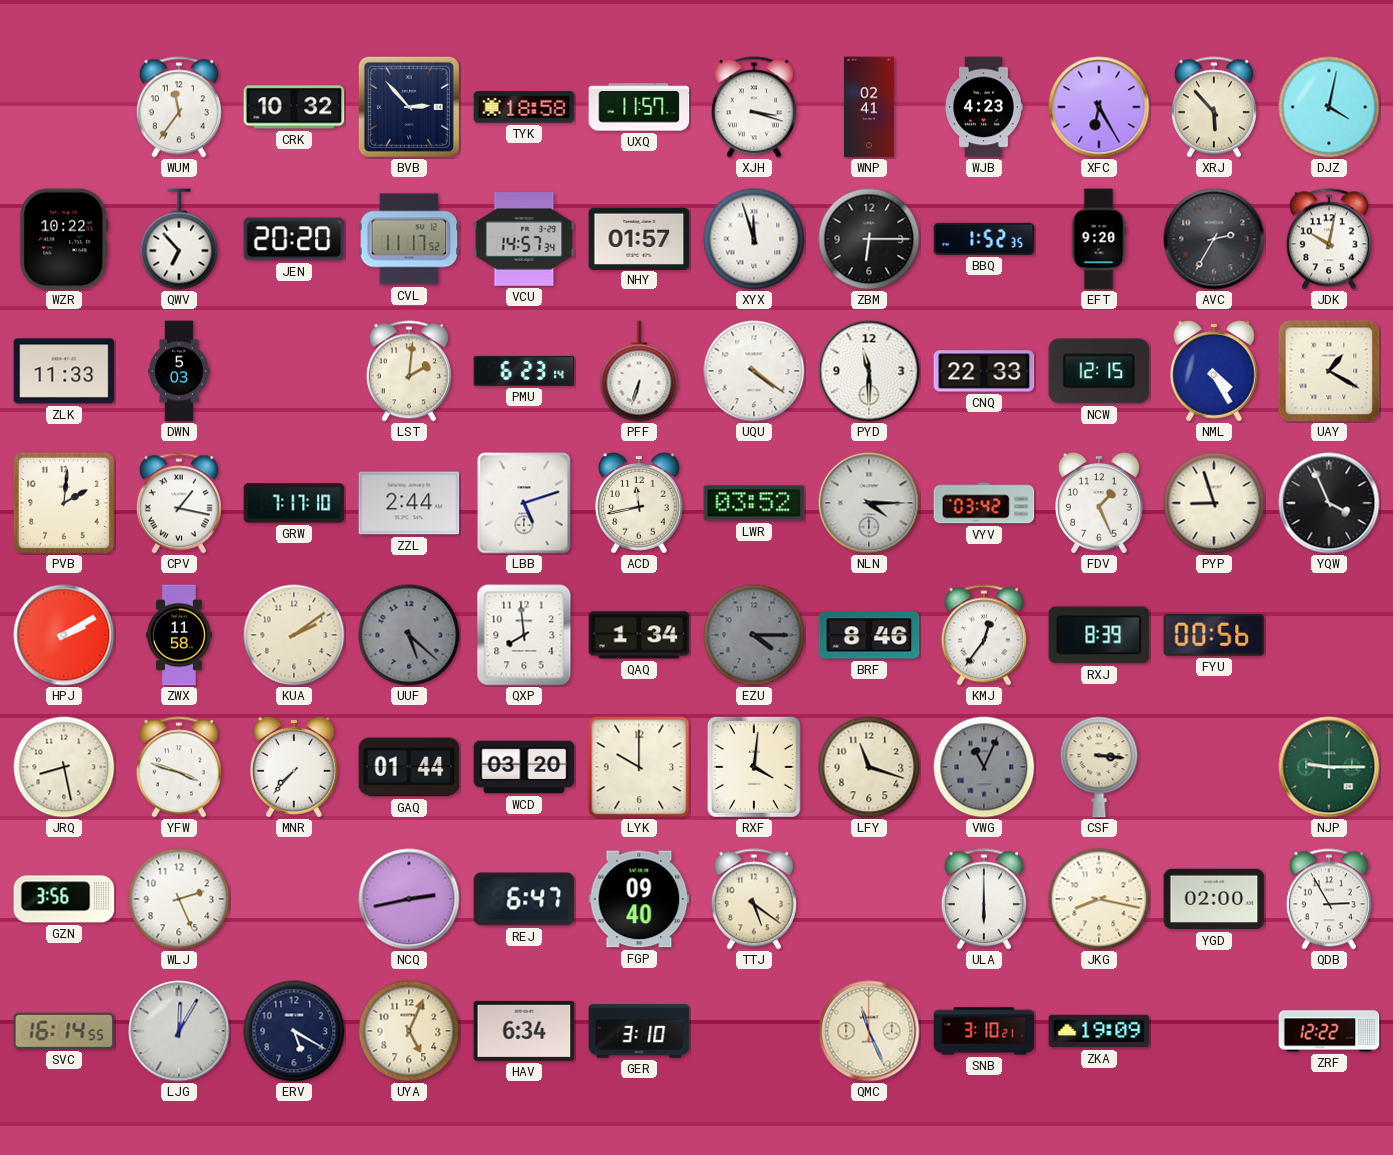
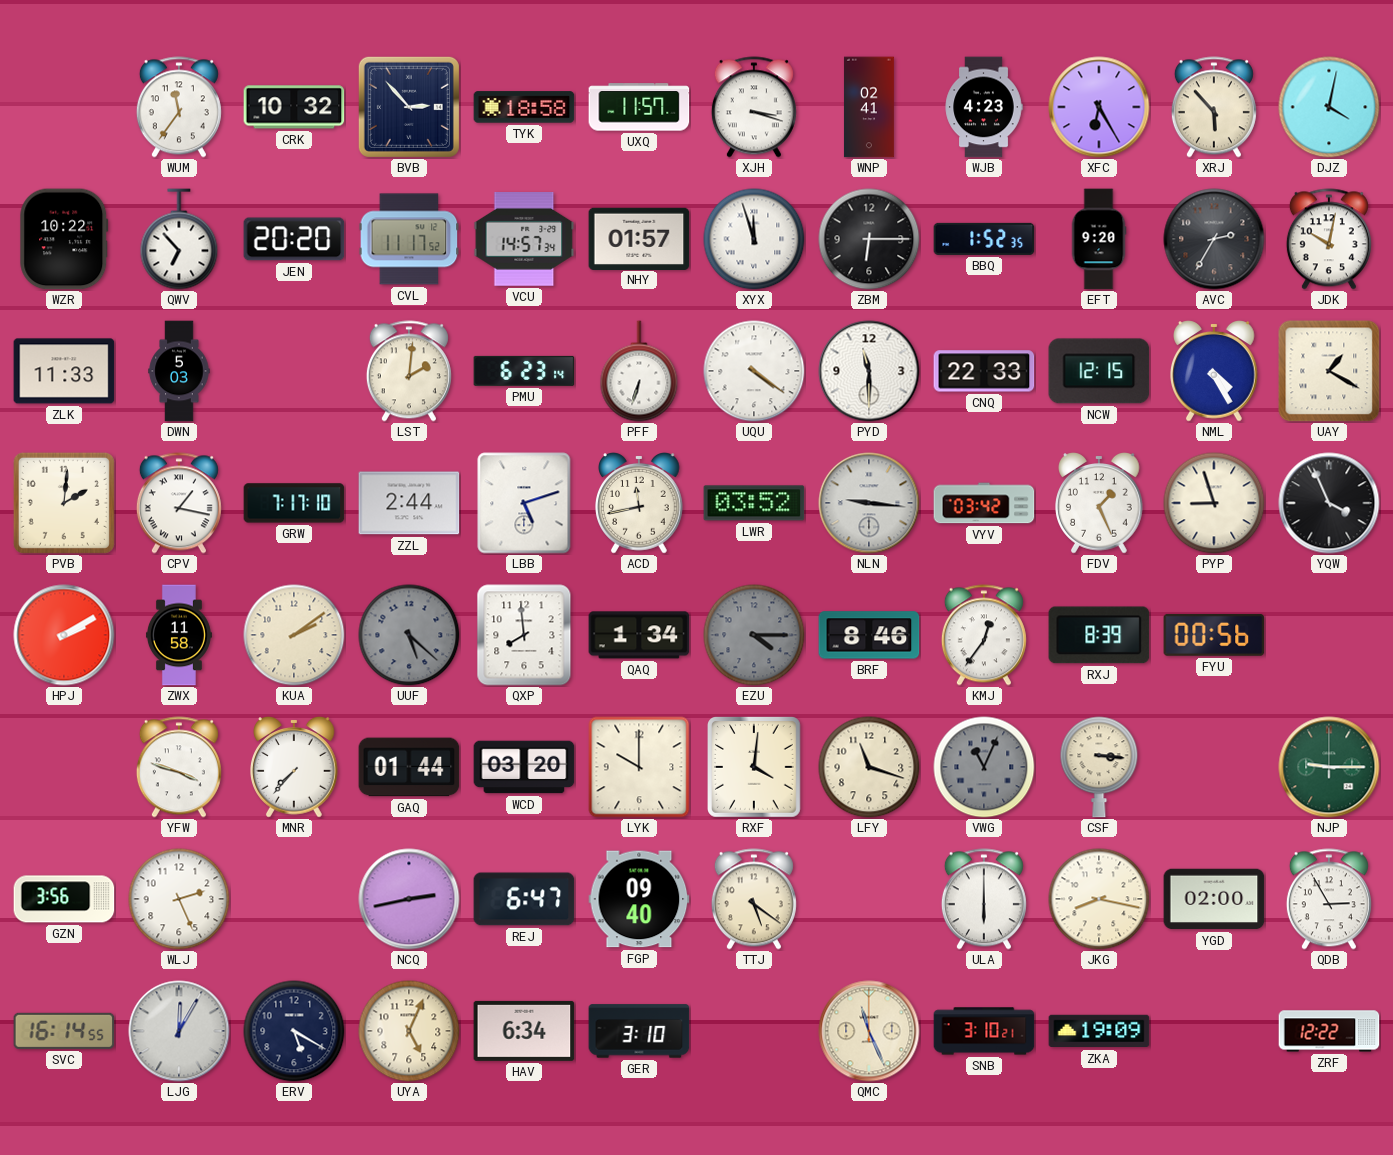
NLN: 4:15 -> 9:16
JRQ: 8:28 -> none
